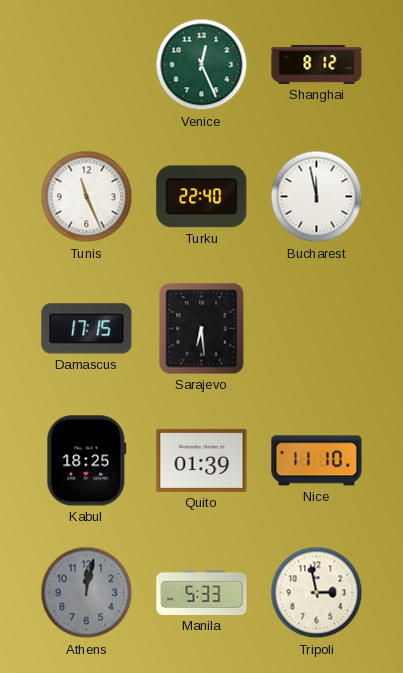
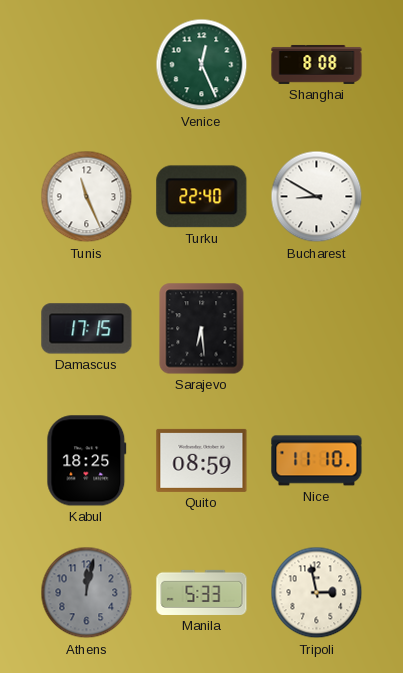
Shanghai: 8:12 -> 8:08
Bucharest: 11:58 -> 8:50
Quito: 01:39 -> 08:59
